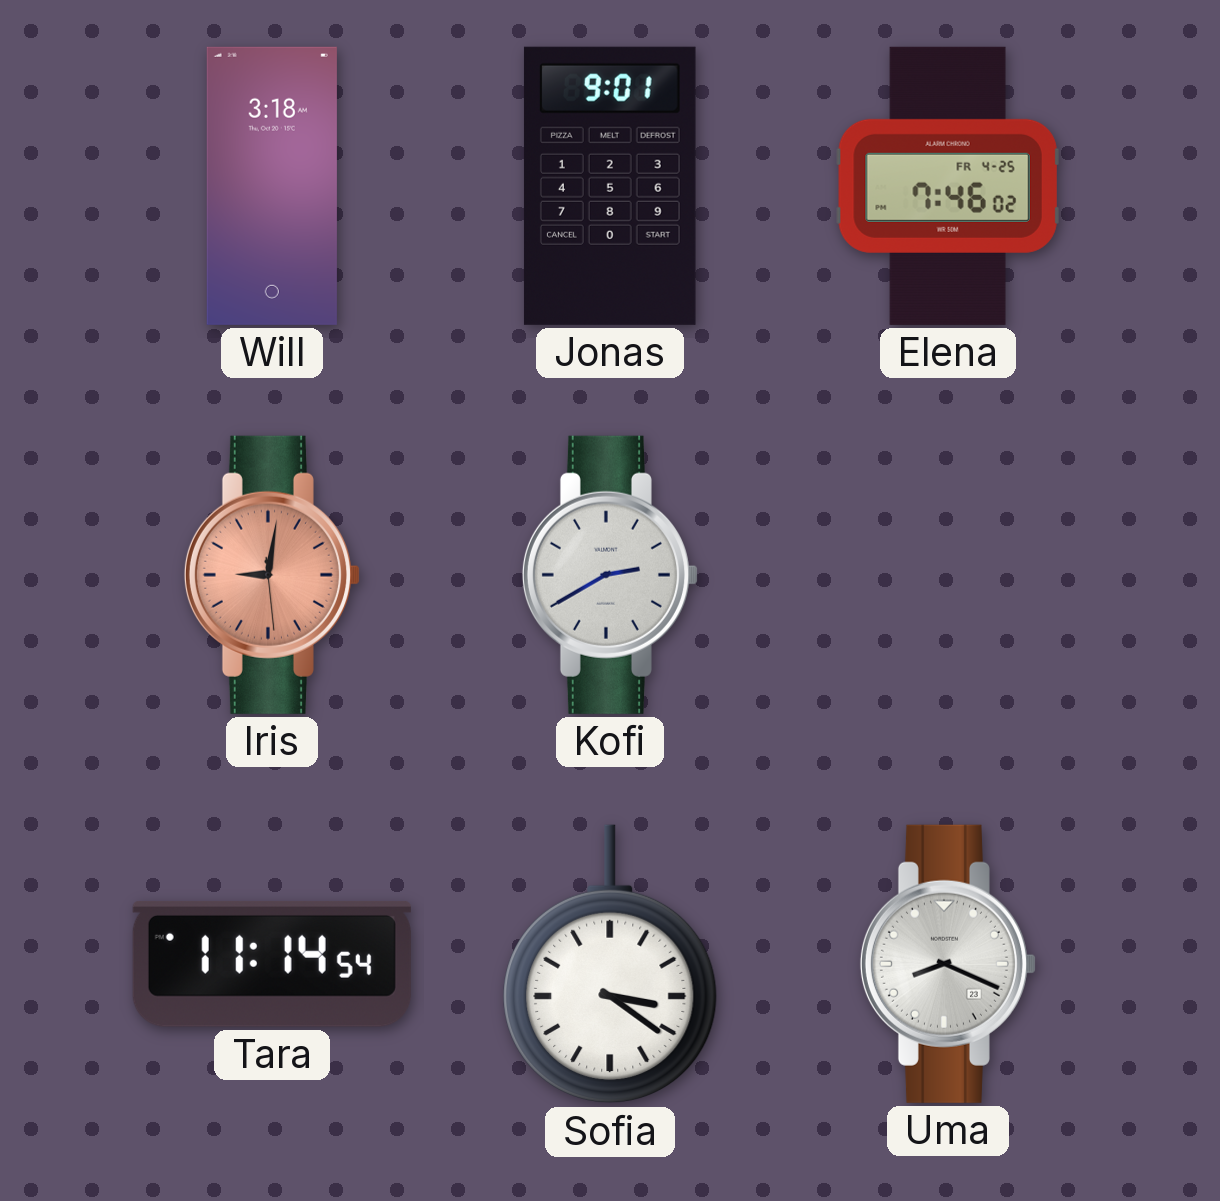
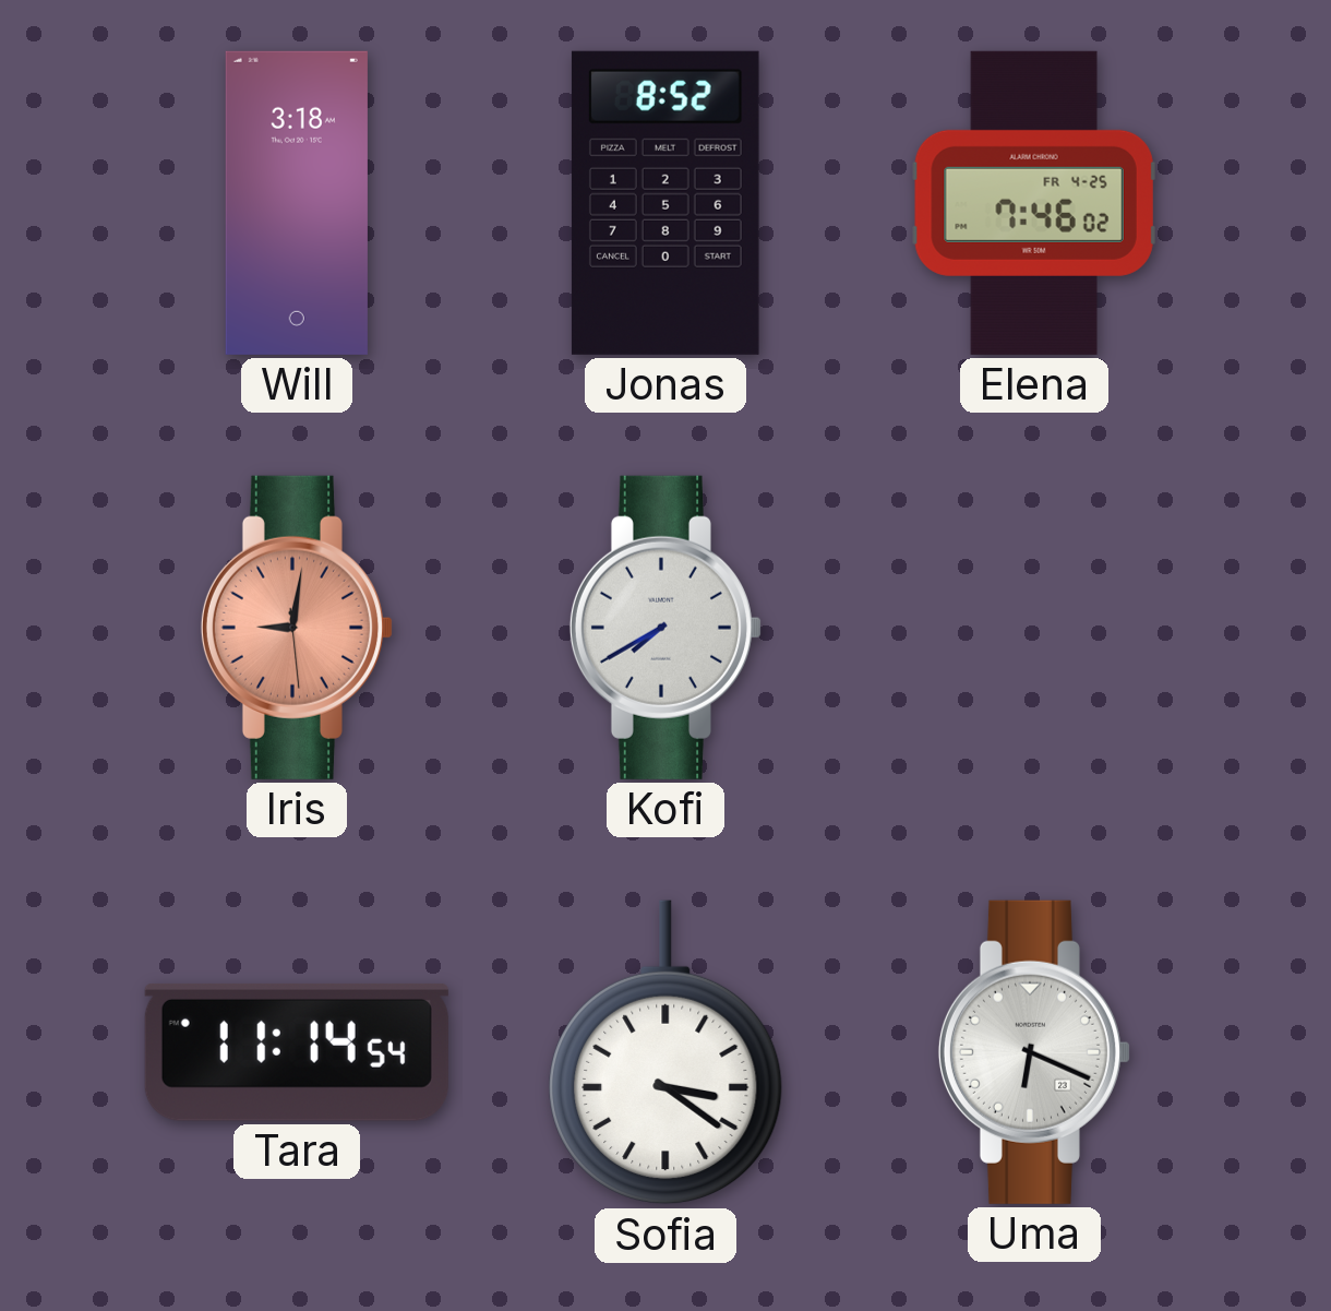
Jonas: 9:01 -> 8:52
Kofi: 2:40 -> 7:40
Uma: 8:19 -> 6:19
